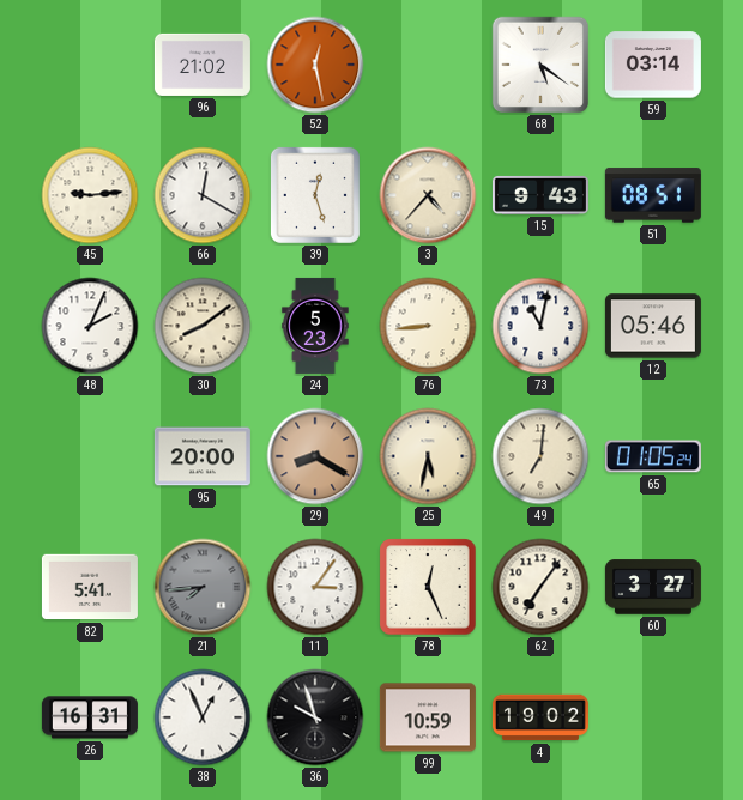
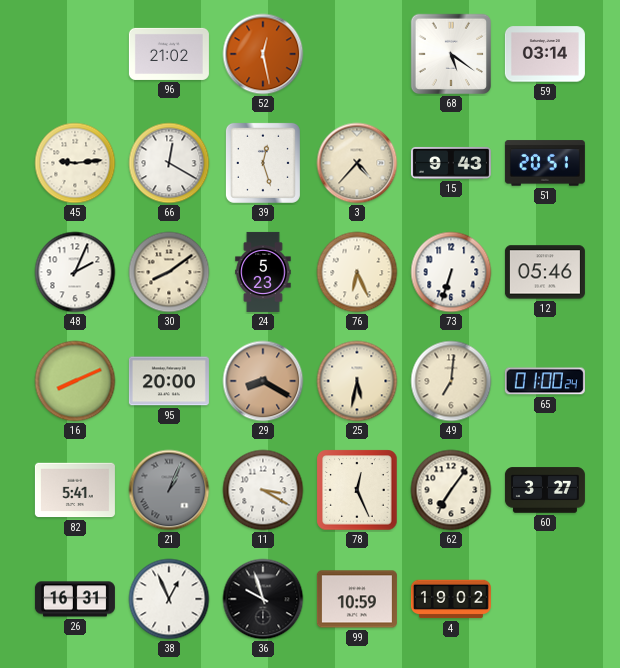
51: 08:51 -> 20:51
76: 8:44 -> 6:26
73: 11:02 -> 6:33
16: none -> 8:11
65: 01:05 -> 01:00
21: 7:44 -> 1:04
11: 3:06 -> 3:20
